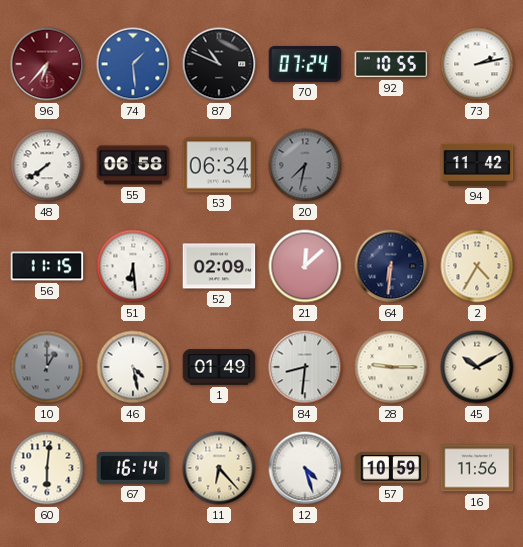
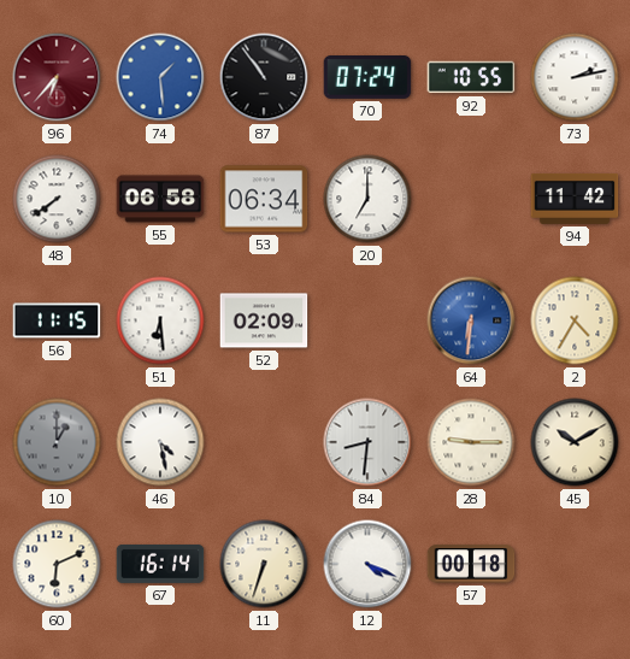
87: 10:49 -> 10:54
20: 7:32 -> 7:00
20 dial: grey -> white
21: 12:08 -> none
64 dial: navy -> blue
1: 01:49 -> none
60: 6:01 -> 6:11
11: 6:23 -> 6:33
12: 4:27 -> 4:19
57: 10:59 -> 00:18
16: 11:56 -> none
